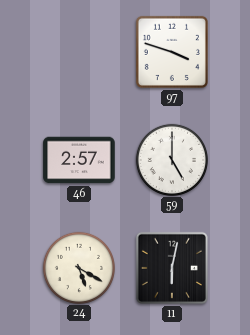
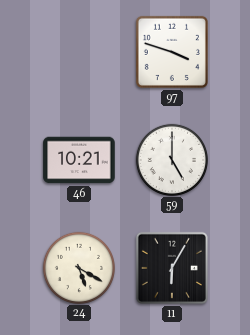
46: 2:57 -> 10:21
11: 6:02 -> 6:05
